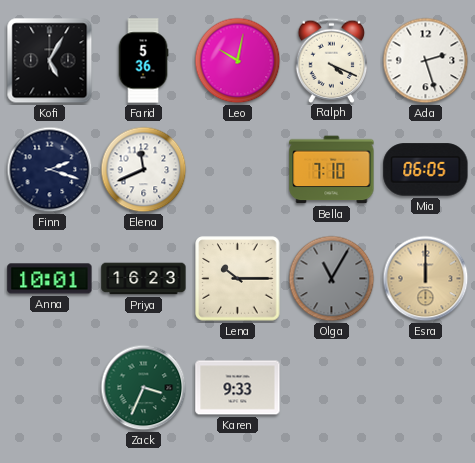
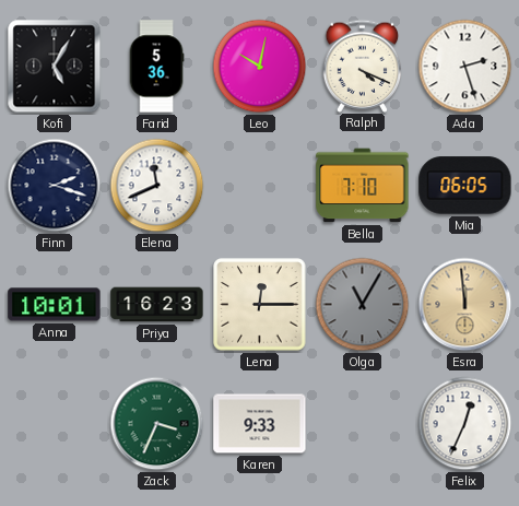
Lena: 10:15 -> 12:15
Esra: 12:00 -> 11:59
Felix: none -> 12:34
